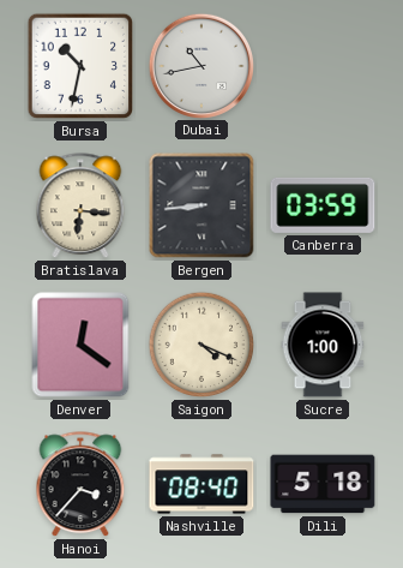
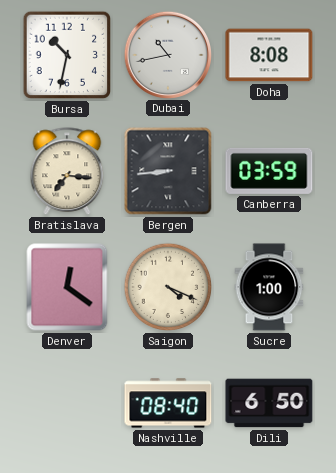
Doha: none -> 8:08
Bratislava: 6:16 -> 7:16
Hanoi: 3:37 -> none
Dili: 5:18 -> 6:50
